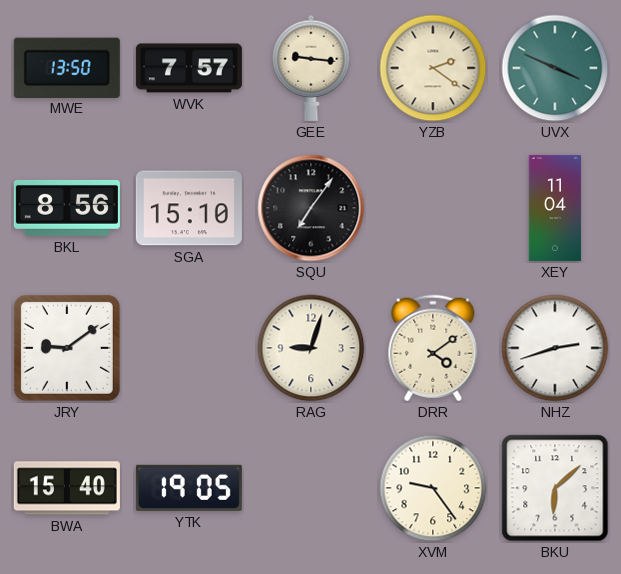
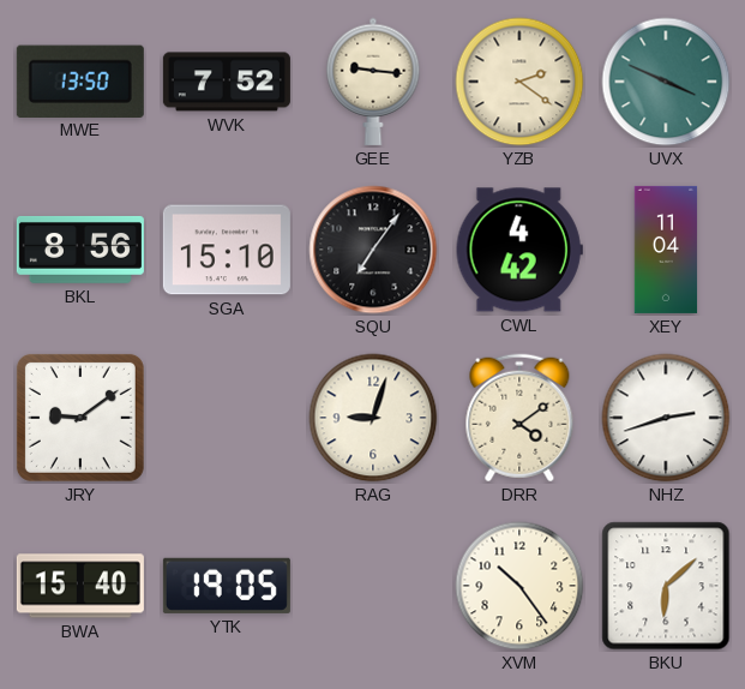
WVK: 7:57 -> 7:52
CWL: none -> 4:42
XVM: 9:24 -> 10:24
